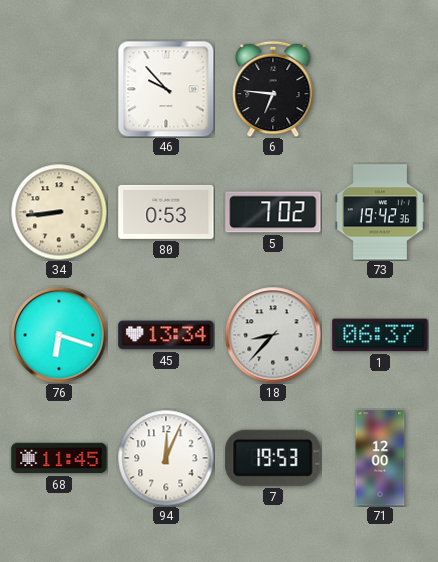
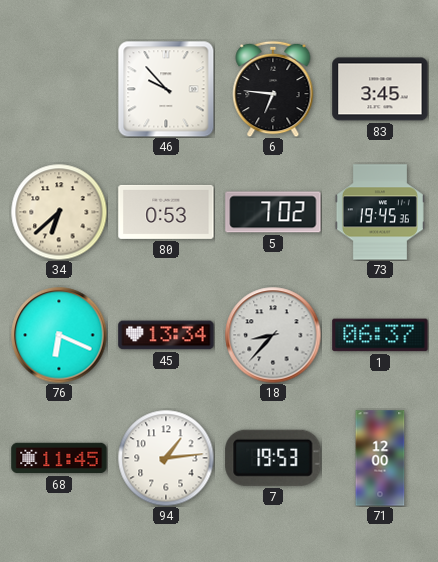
83: none -> 3:45
34: 8:44 -> 6:38
73: 19:42 -> 19:45
76: 6:18 -> 6:19
94: 12:04 -> 1:14
